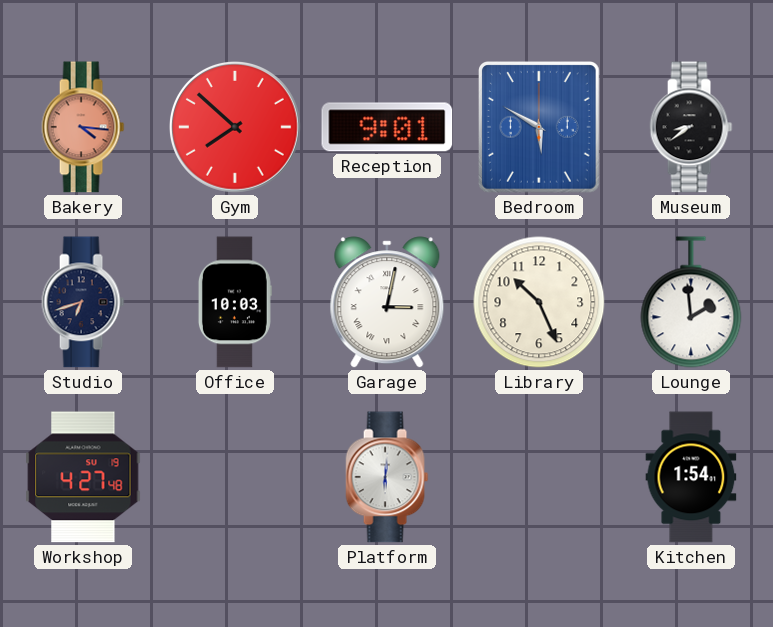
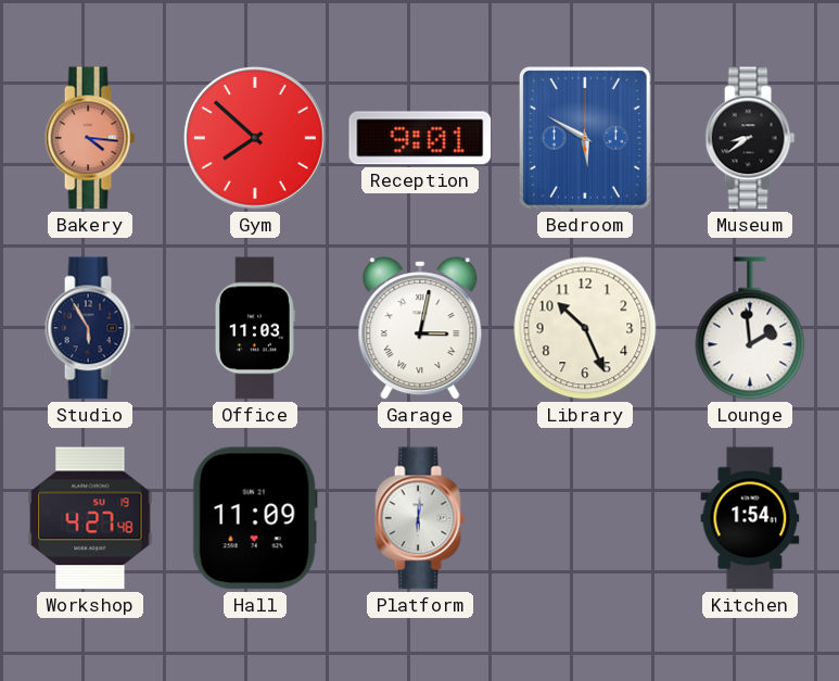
Studio: 6:42 -> 5:55
Office: 10:03 -> 11:03
Hall: none -> 11:09
